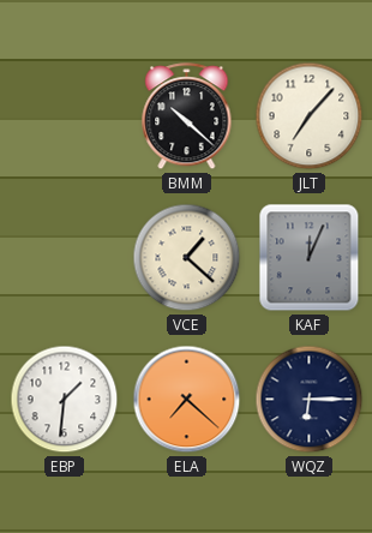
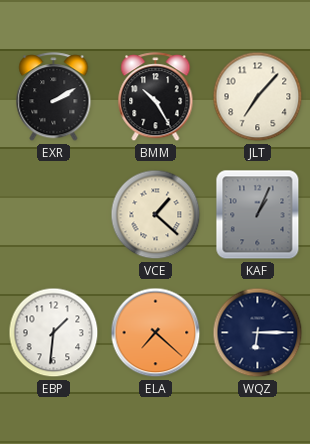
EXR: none -> 2:10
BMM: 10:22 -> 10:25
KAF: 12:04 -> 1:04
